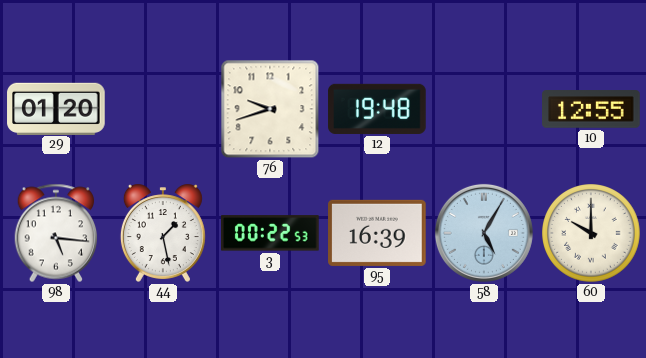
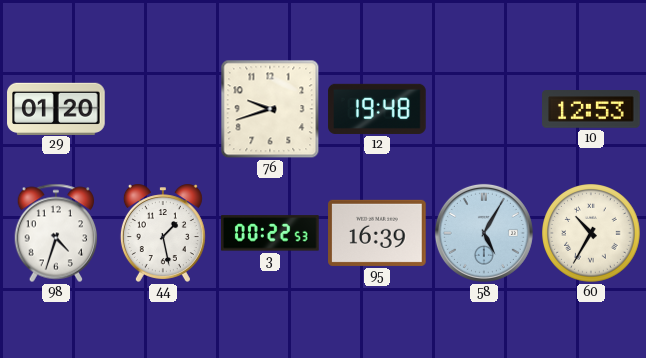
10: 12:55 -> 12:53
98: 5:16 -> 4:33
60: 10:00 -> 10:35
